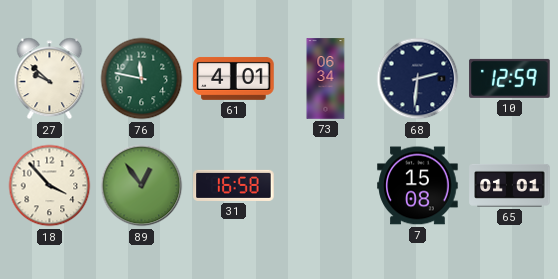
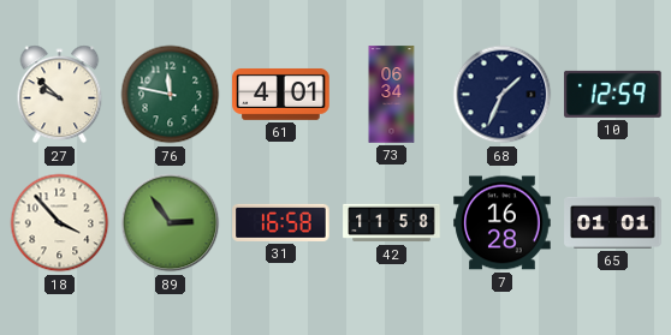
68: 2:31 -> 1:34
89: 12:54 -> 2:54
42: none -> 11:58
7: 15:08 -> 16:28
